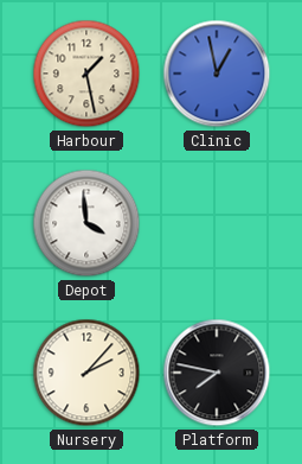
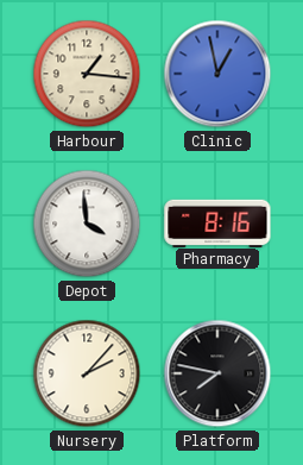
Harbour: 1:28 -> 1:16
Pharmacy: none -> 8:16
